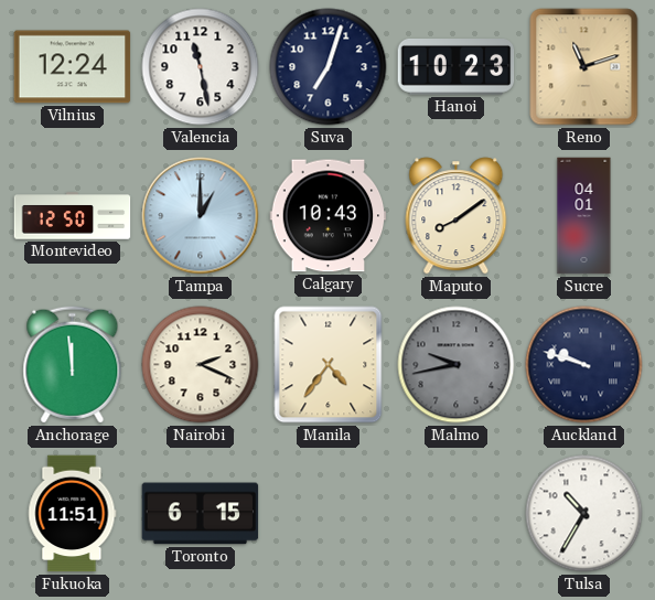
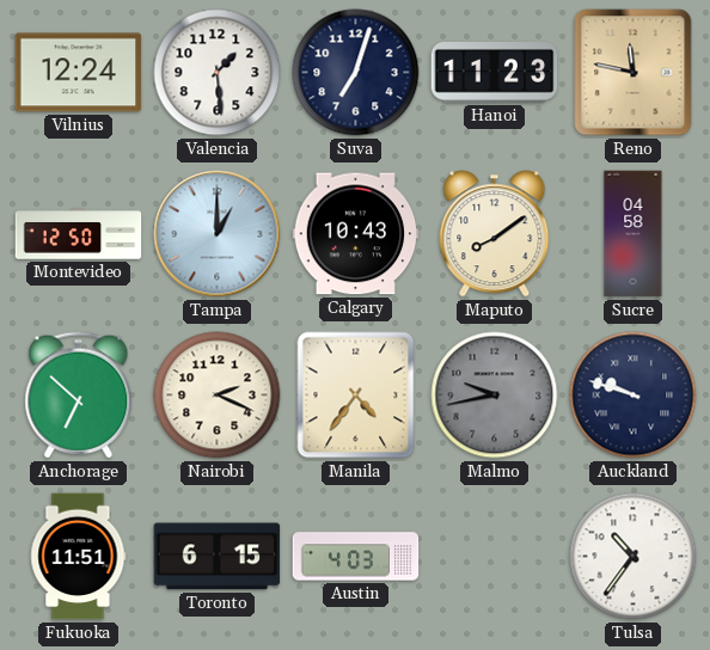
Valencia: 11:28 -> 1:29
Hanoi: 10:23 -> 11:23
Reno: 11:12 -> 11:47
Sucre: 04:01 -> 04:58
Anchorage: 11:59 -> 6:52
Austin: none -> 4:03
Tulsa: 10:35 -> 10:36
